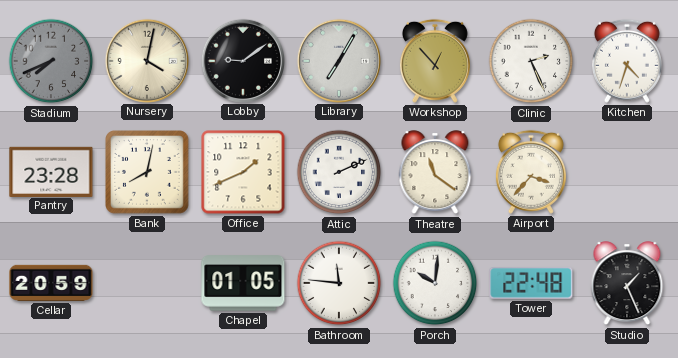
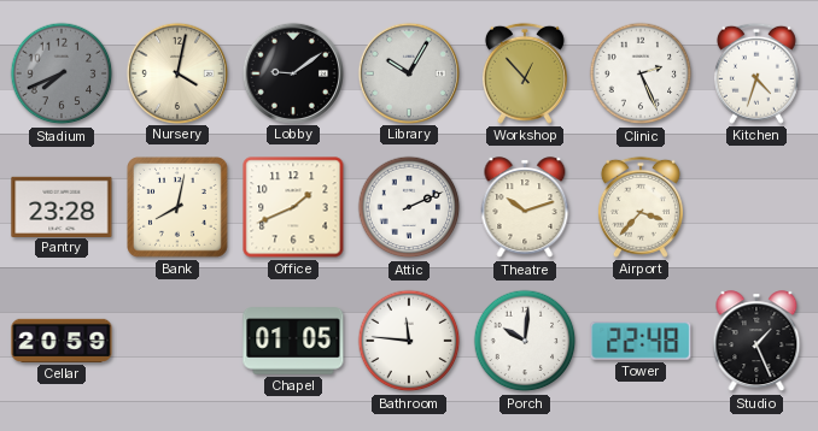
Library: 7:05 -> 10:05
Theatre: 11:21 -> 10:12
